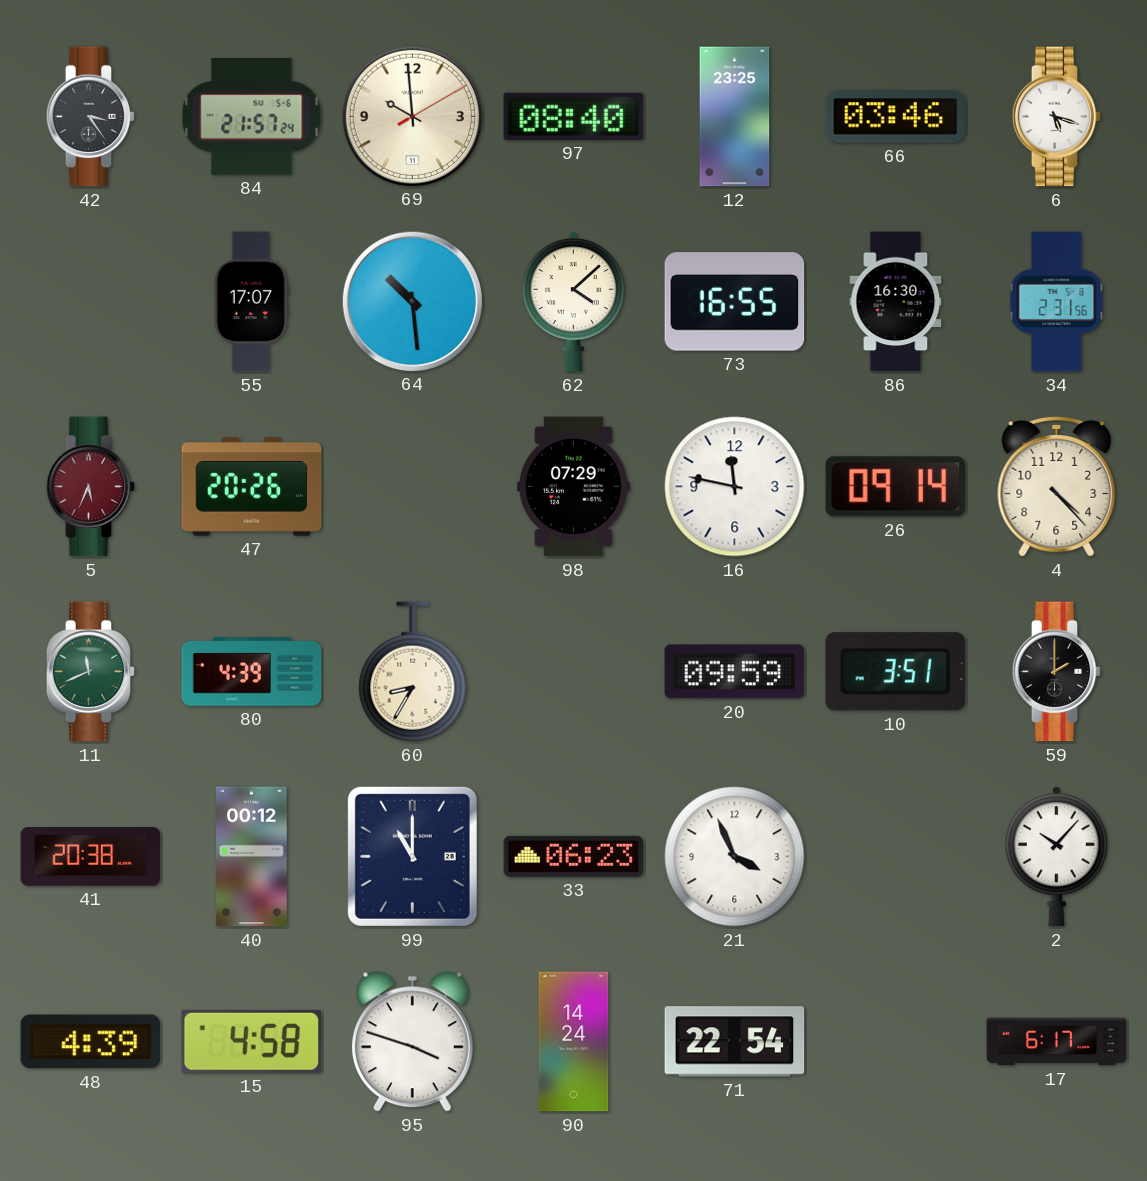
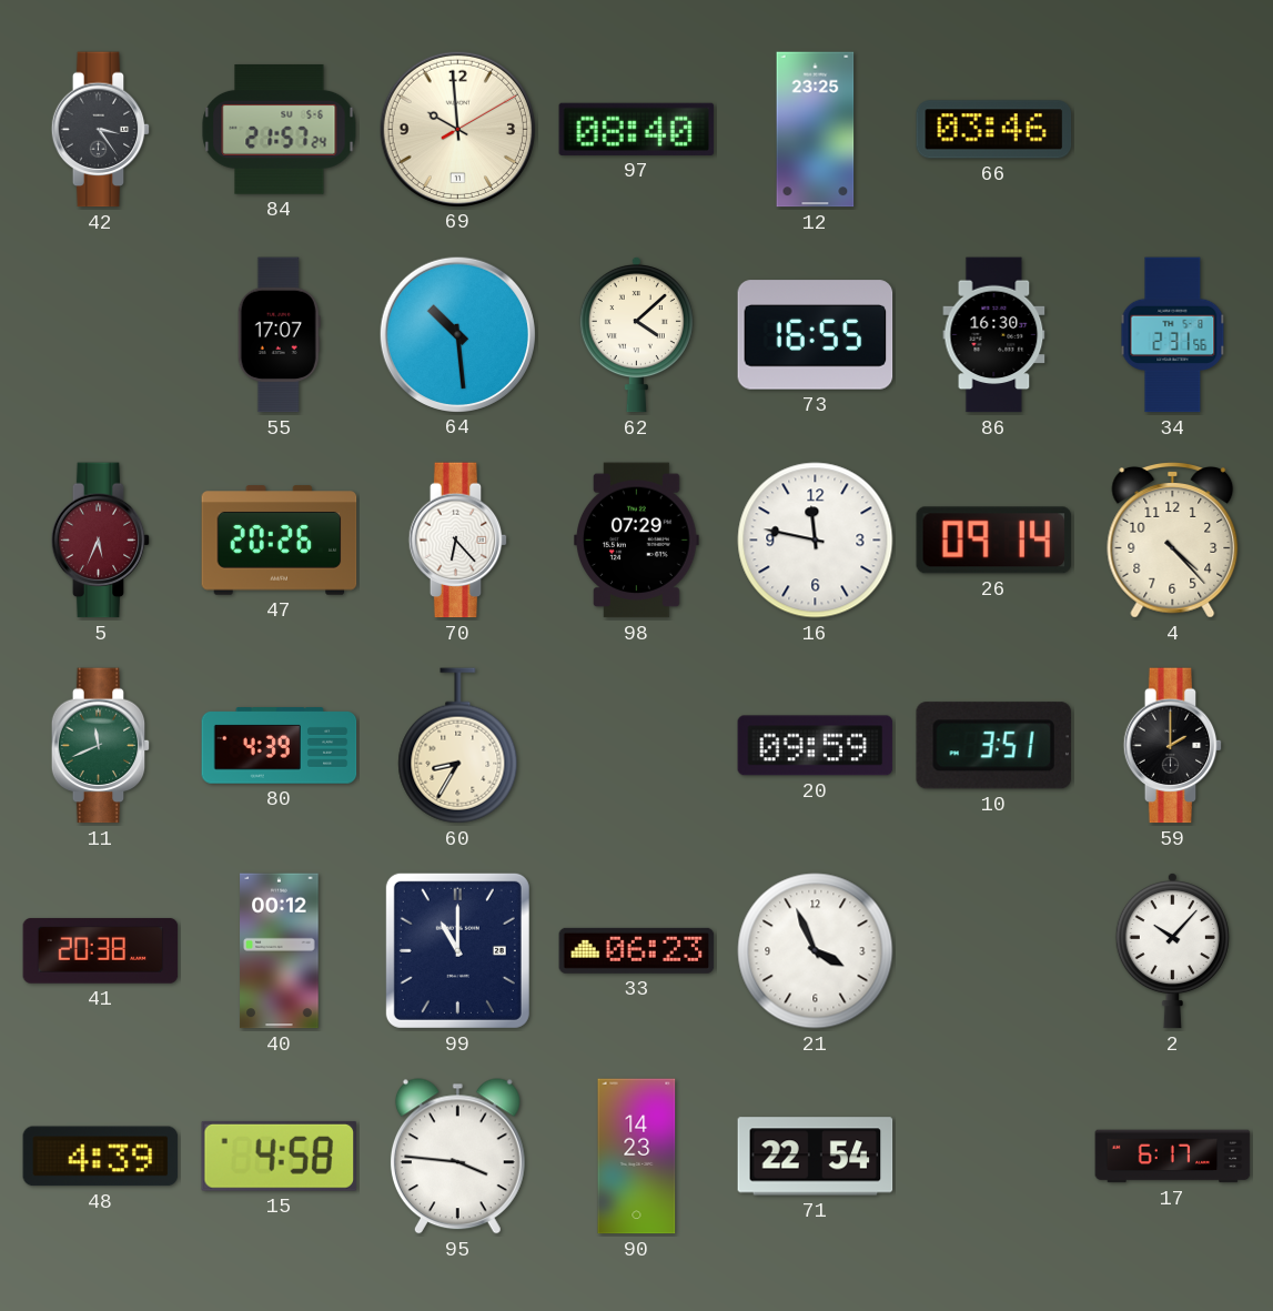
6: 5:18 -> none
70: none -> 6:23
95: 3:48 -> 3:46
90: 14:24 -> 14:23
